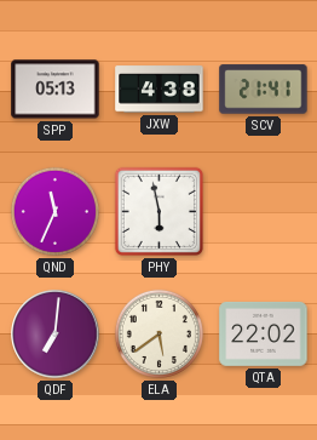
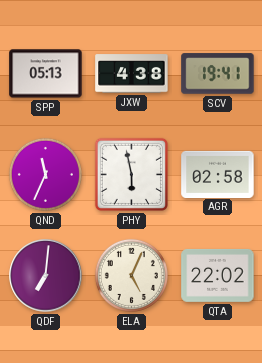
SCV: 21:41 -> 19:41
AGR: none -> 02:58
ELA: 5:39 -> 5:04
